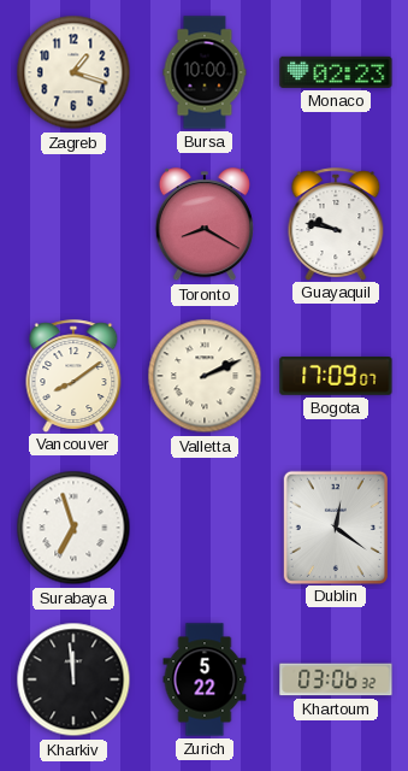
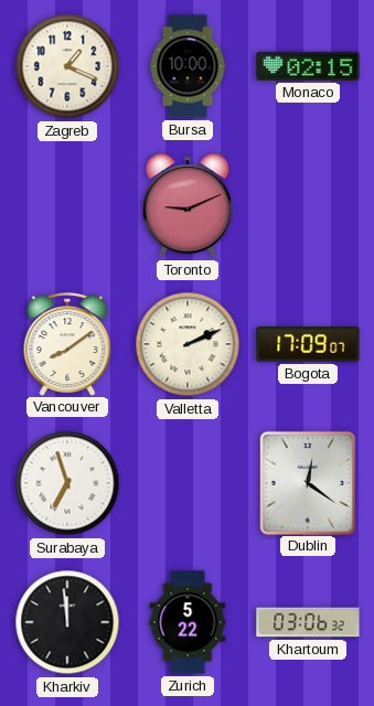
Zagreb: 1:18 -> 1:19
Monaco: 02:23 -> 02:15
Toronto: 8:20 -> 9:11
Guayaquil: 9:47 -> none
